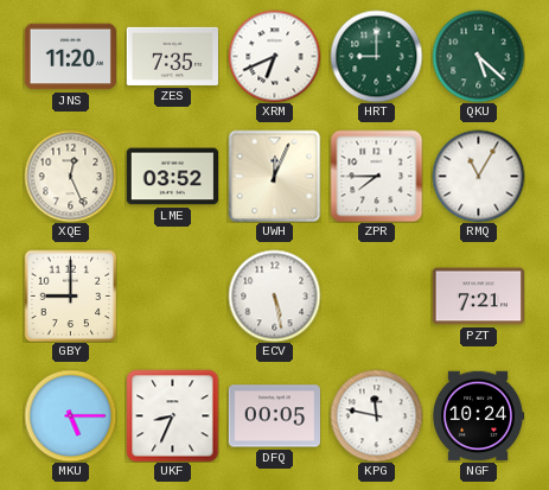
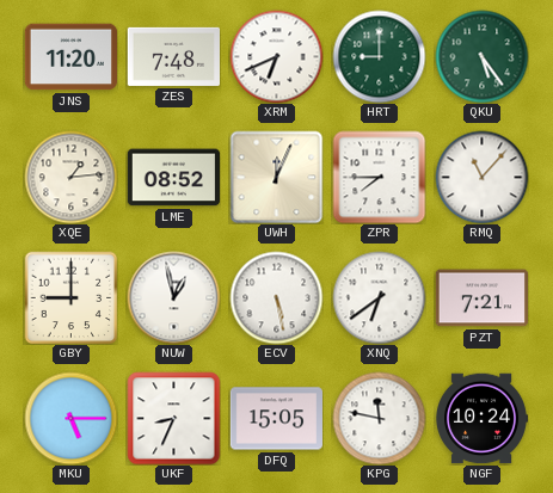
ZES: 7:35 -> 7:48
QKU: 5:22 -> 5:24
XQE: 12:26 -> 1:14
LME: 03:52 -> 08:52
RMQ: 11:05 -> 11:07
NUW: none -> 12:58
XNQ: none -> 6:39
DFQ: 00:05 -> 15:05
